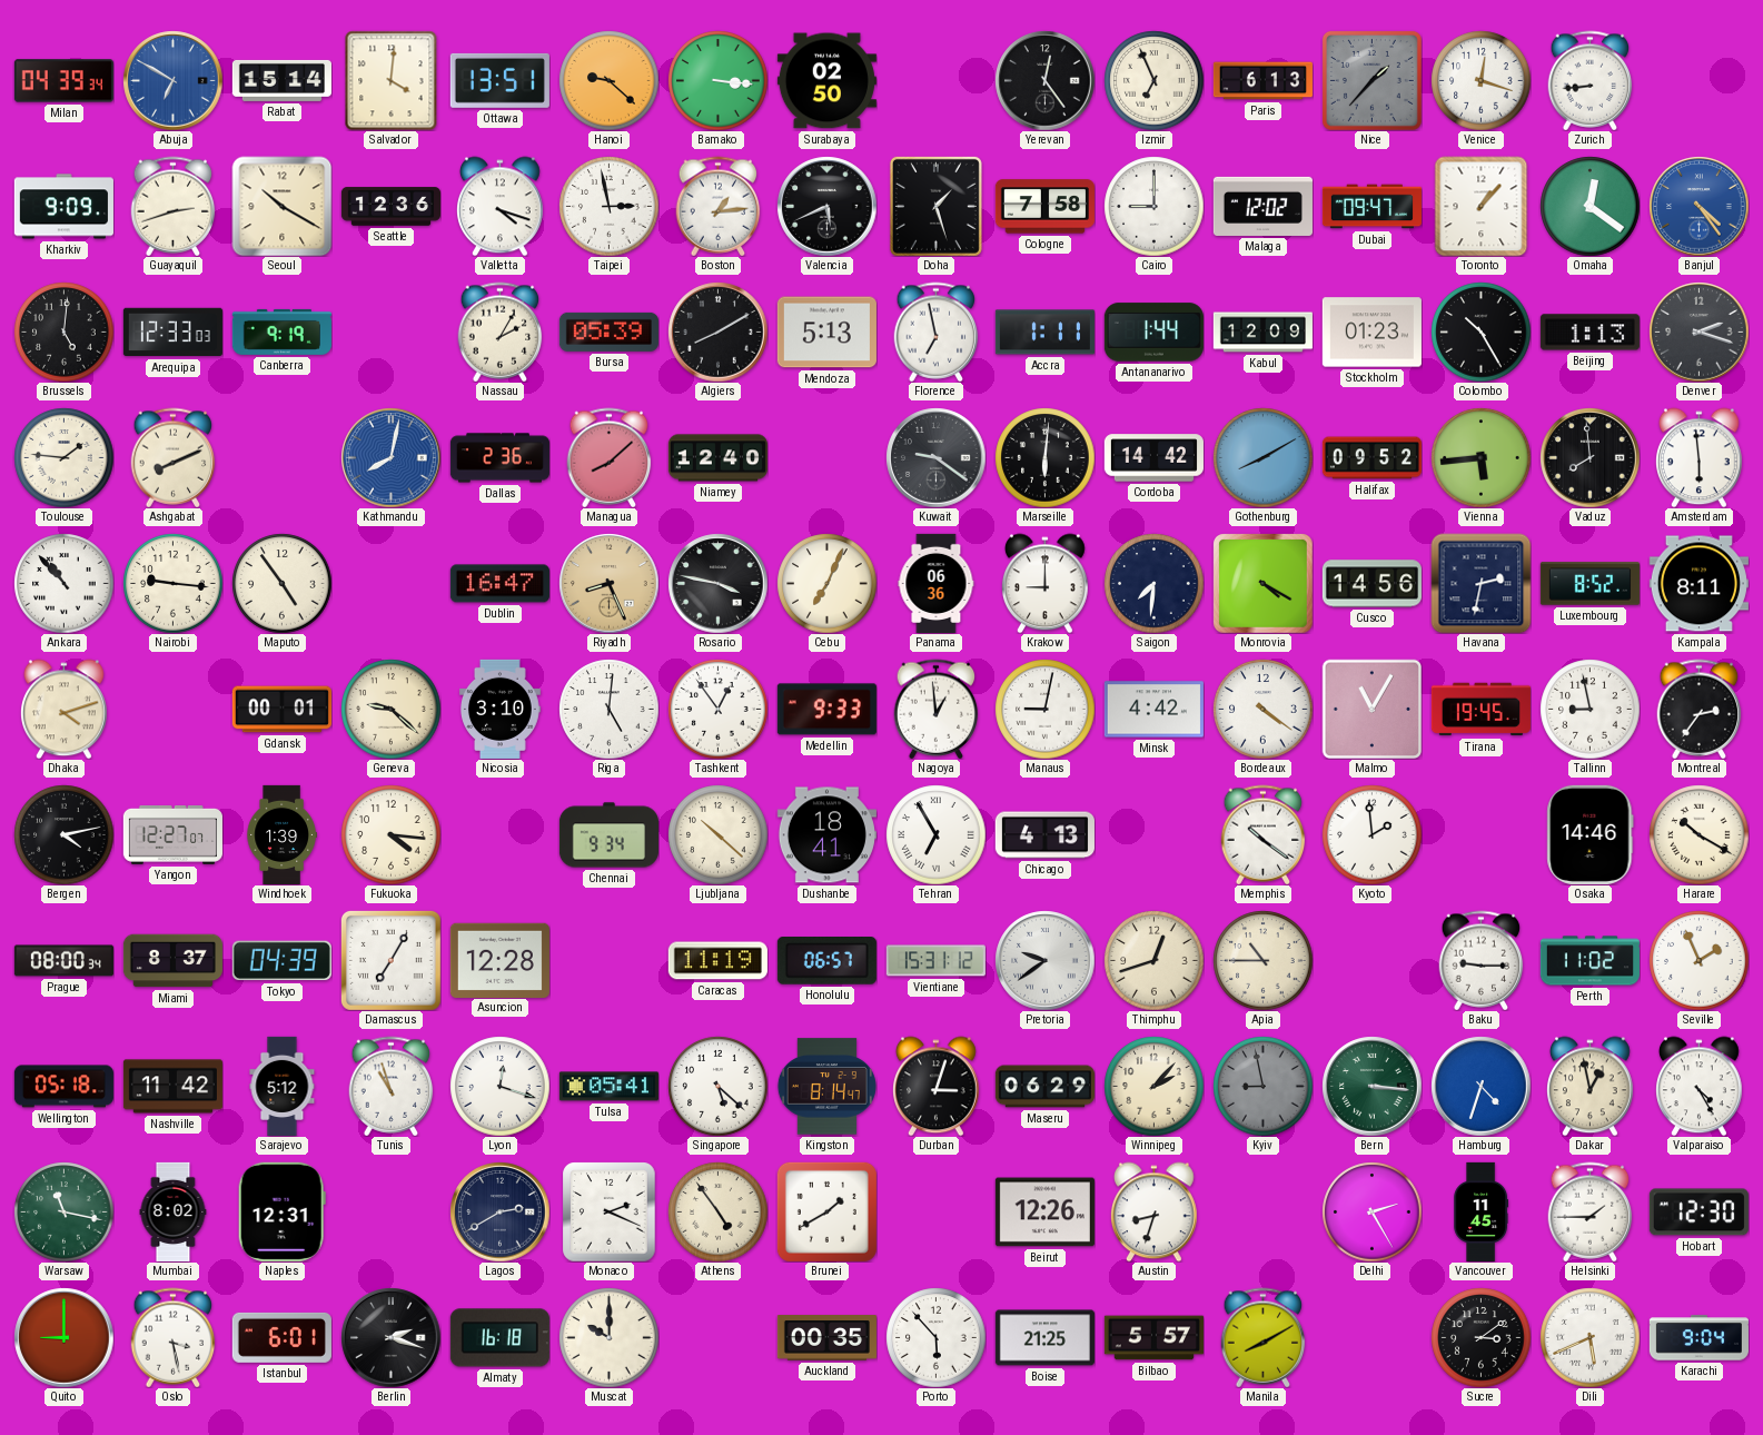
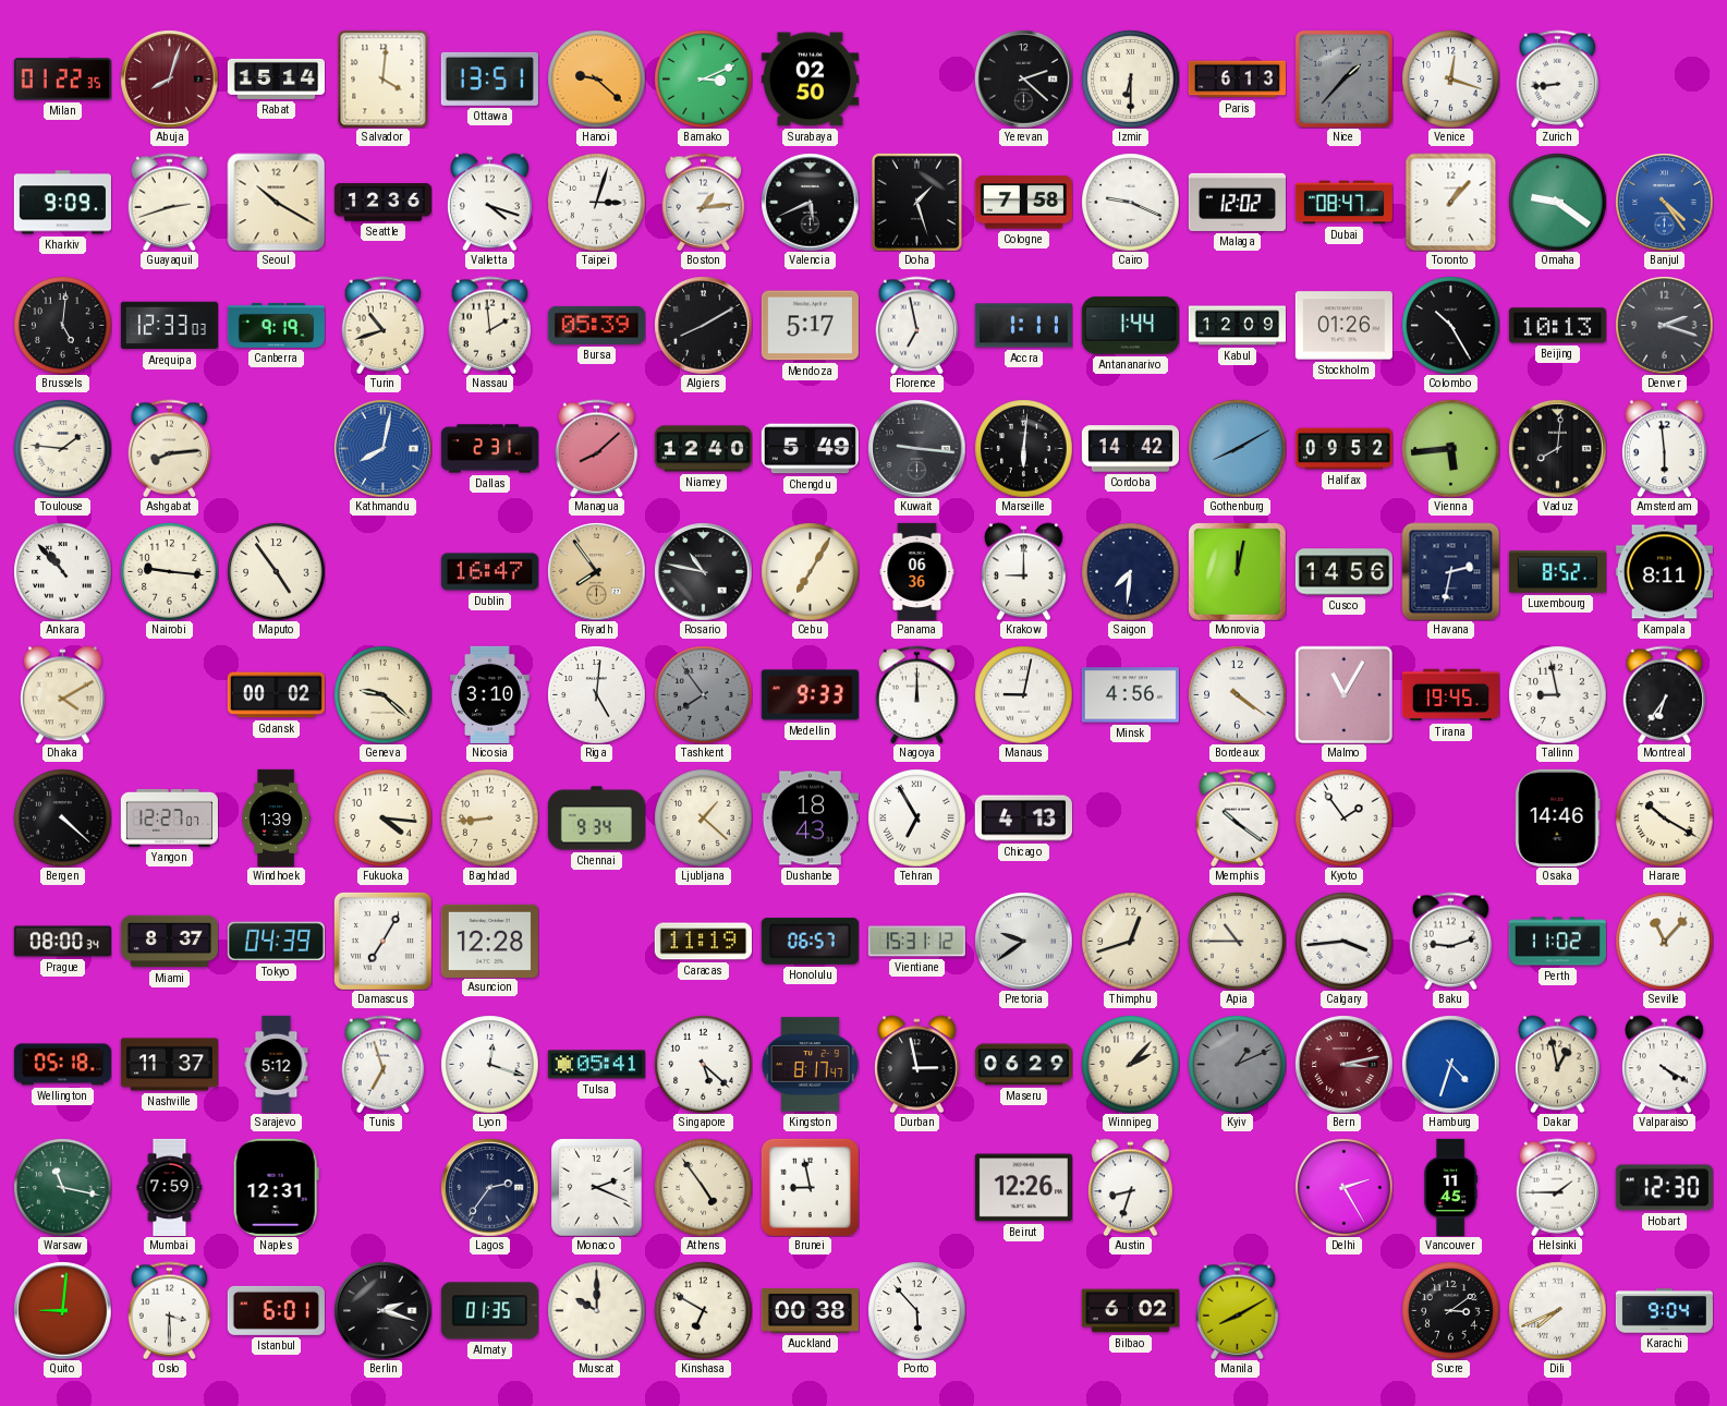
Milan: 04:39 -> 01:22
Abuja: 6:50 -> 8:03
Abuja dial: blue -> burgundy
Bamako: 3:16 -> 3:11
Yerevan: 12:24 -> 2:22
Izmir: 6:56 -> 6:30
Taipei: 2:58 -> 3:03
Cairo: 9:00 -> 9:19
Dubai: 09:47 -> 08:47
Omaha: 12:21 -> 9:21
Turin: none -> 10:42
Nassau: 2:05 -> 1:59
Mendoza: 5:13 -> 5:17
Stockholm: 01:23 -> 01:26
Beijing: 1:13 -> 10:13
Ashgabat: 8:11 -> 8:14
Dallas: 2:36 -> 2:31
Chengdu: none -> 5:49
Kuwait: 9:21 -> 9:16
Vaduz: 7:59 -> 8:01
Riyadh: 8:26 -> 7:54
Rosario: 3:47 -> 10:47
Cebu: 7:04 -> 7:05
Monrovia: 4:20 -> 12:02
Dhaka: 4:12 -> 4:10
Gdansk: 00:01 -> 00:02
Tashkent: 12:54 -> 7:54
Tashkent dial: white -> grey
Nagoya: 12:59 -> 12:00
Minsk: 4:42 -> 4:56
Montreal: 2:36 -> 6:36
Bergen: 4:13 -> 4:22
Baghdad: none -> 8:44
Ljubljana: 10:22 -> 1:22
Dushanbe: 18:41 -> 18:43
Kyoto: 1:59 -> 1:54
Calgary: none -> 3:44
Baku: 9:15 -> 9:12
Seville: 1:56 -> 11:07
Nashville: 11:42 -> 11:37
Tunis: 10:57 -> 6:57
Kingston: 8:14 -> 8:17
Durban: 3:03 -> 2:58
Kyiv: 8:58 -> 1:11
Bern: 3:16 -> 3:13
Bern dial: green -> burgundy
Valparaiso: 4:25 -> 4:20
Mumbai: 8:02 -> 7:59
Lagos: 2:40 -> 2:36
Brunei: 1:40 -> 8:58
Quito: 9:00 -> 9:01
Oslo: 3:28 -> 3:30
Almaty: 16:18 -> 01:35
Kinshasa: none -> 6:50
Auckland: 00:35 -> 00:38
Boise: 21:25 -> none
Bilbao: 5:57 -> 6:02
Dili: 5:41 -> 7:41
